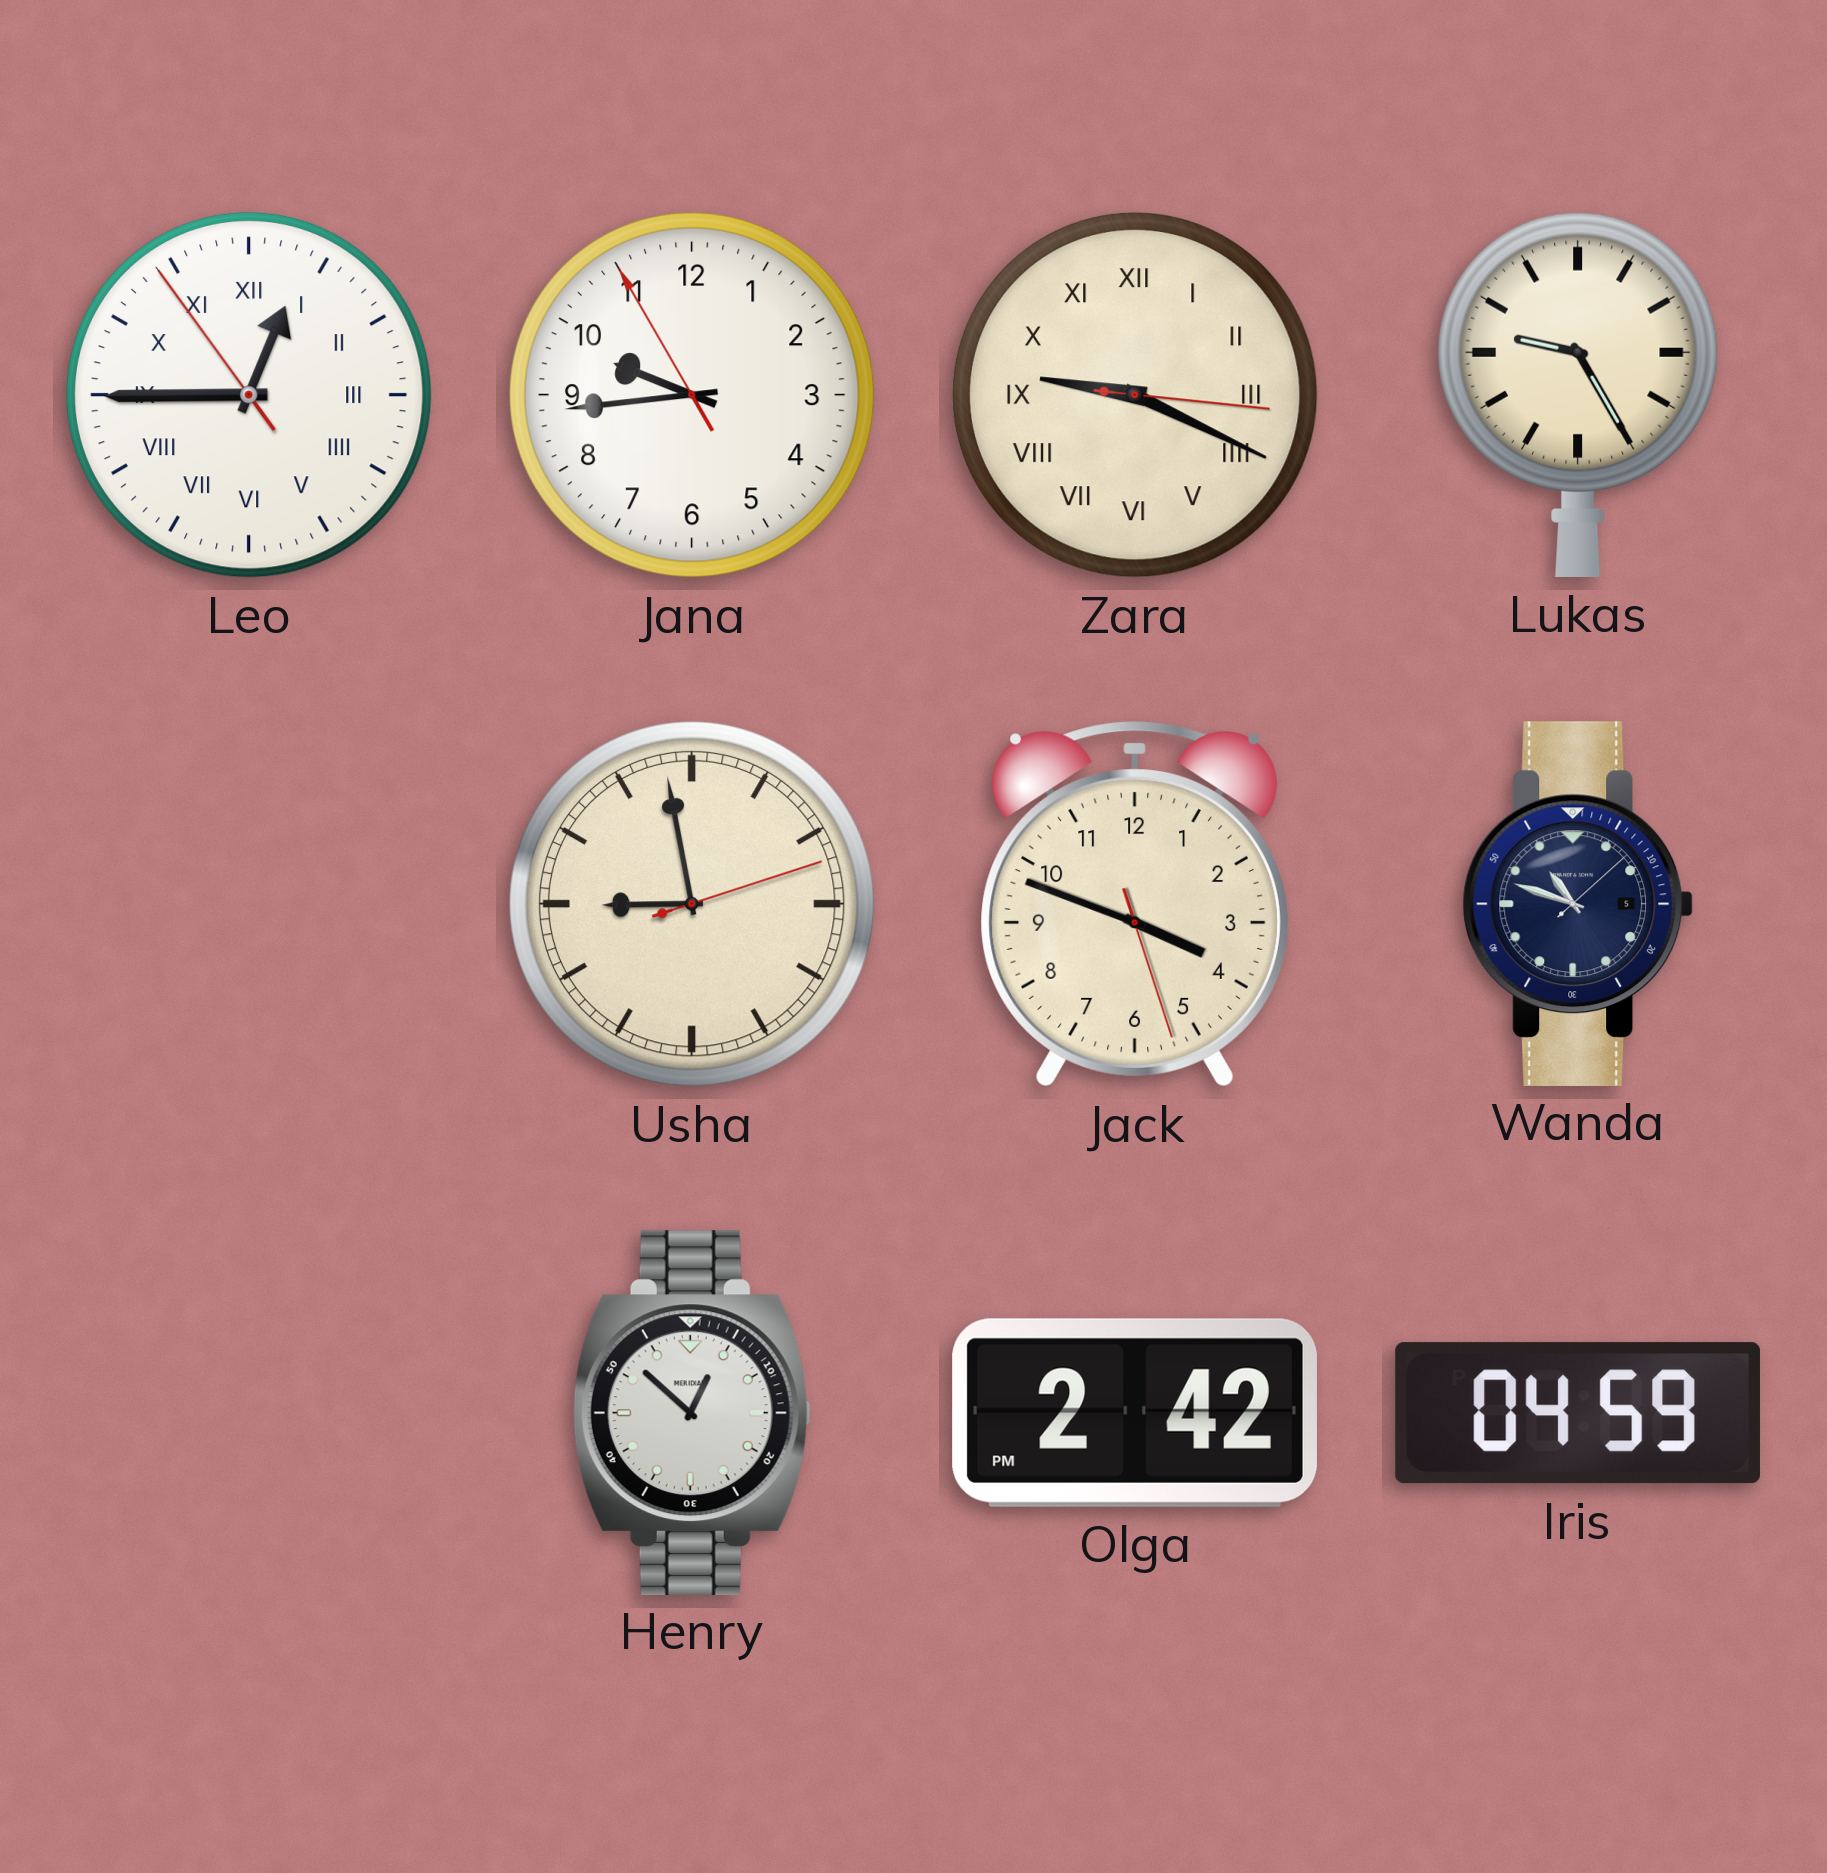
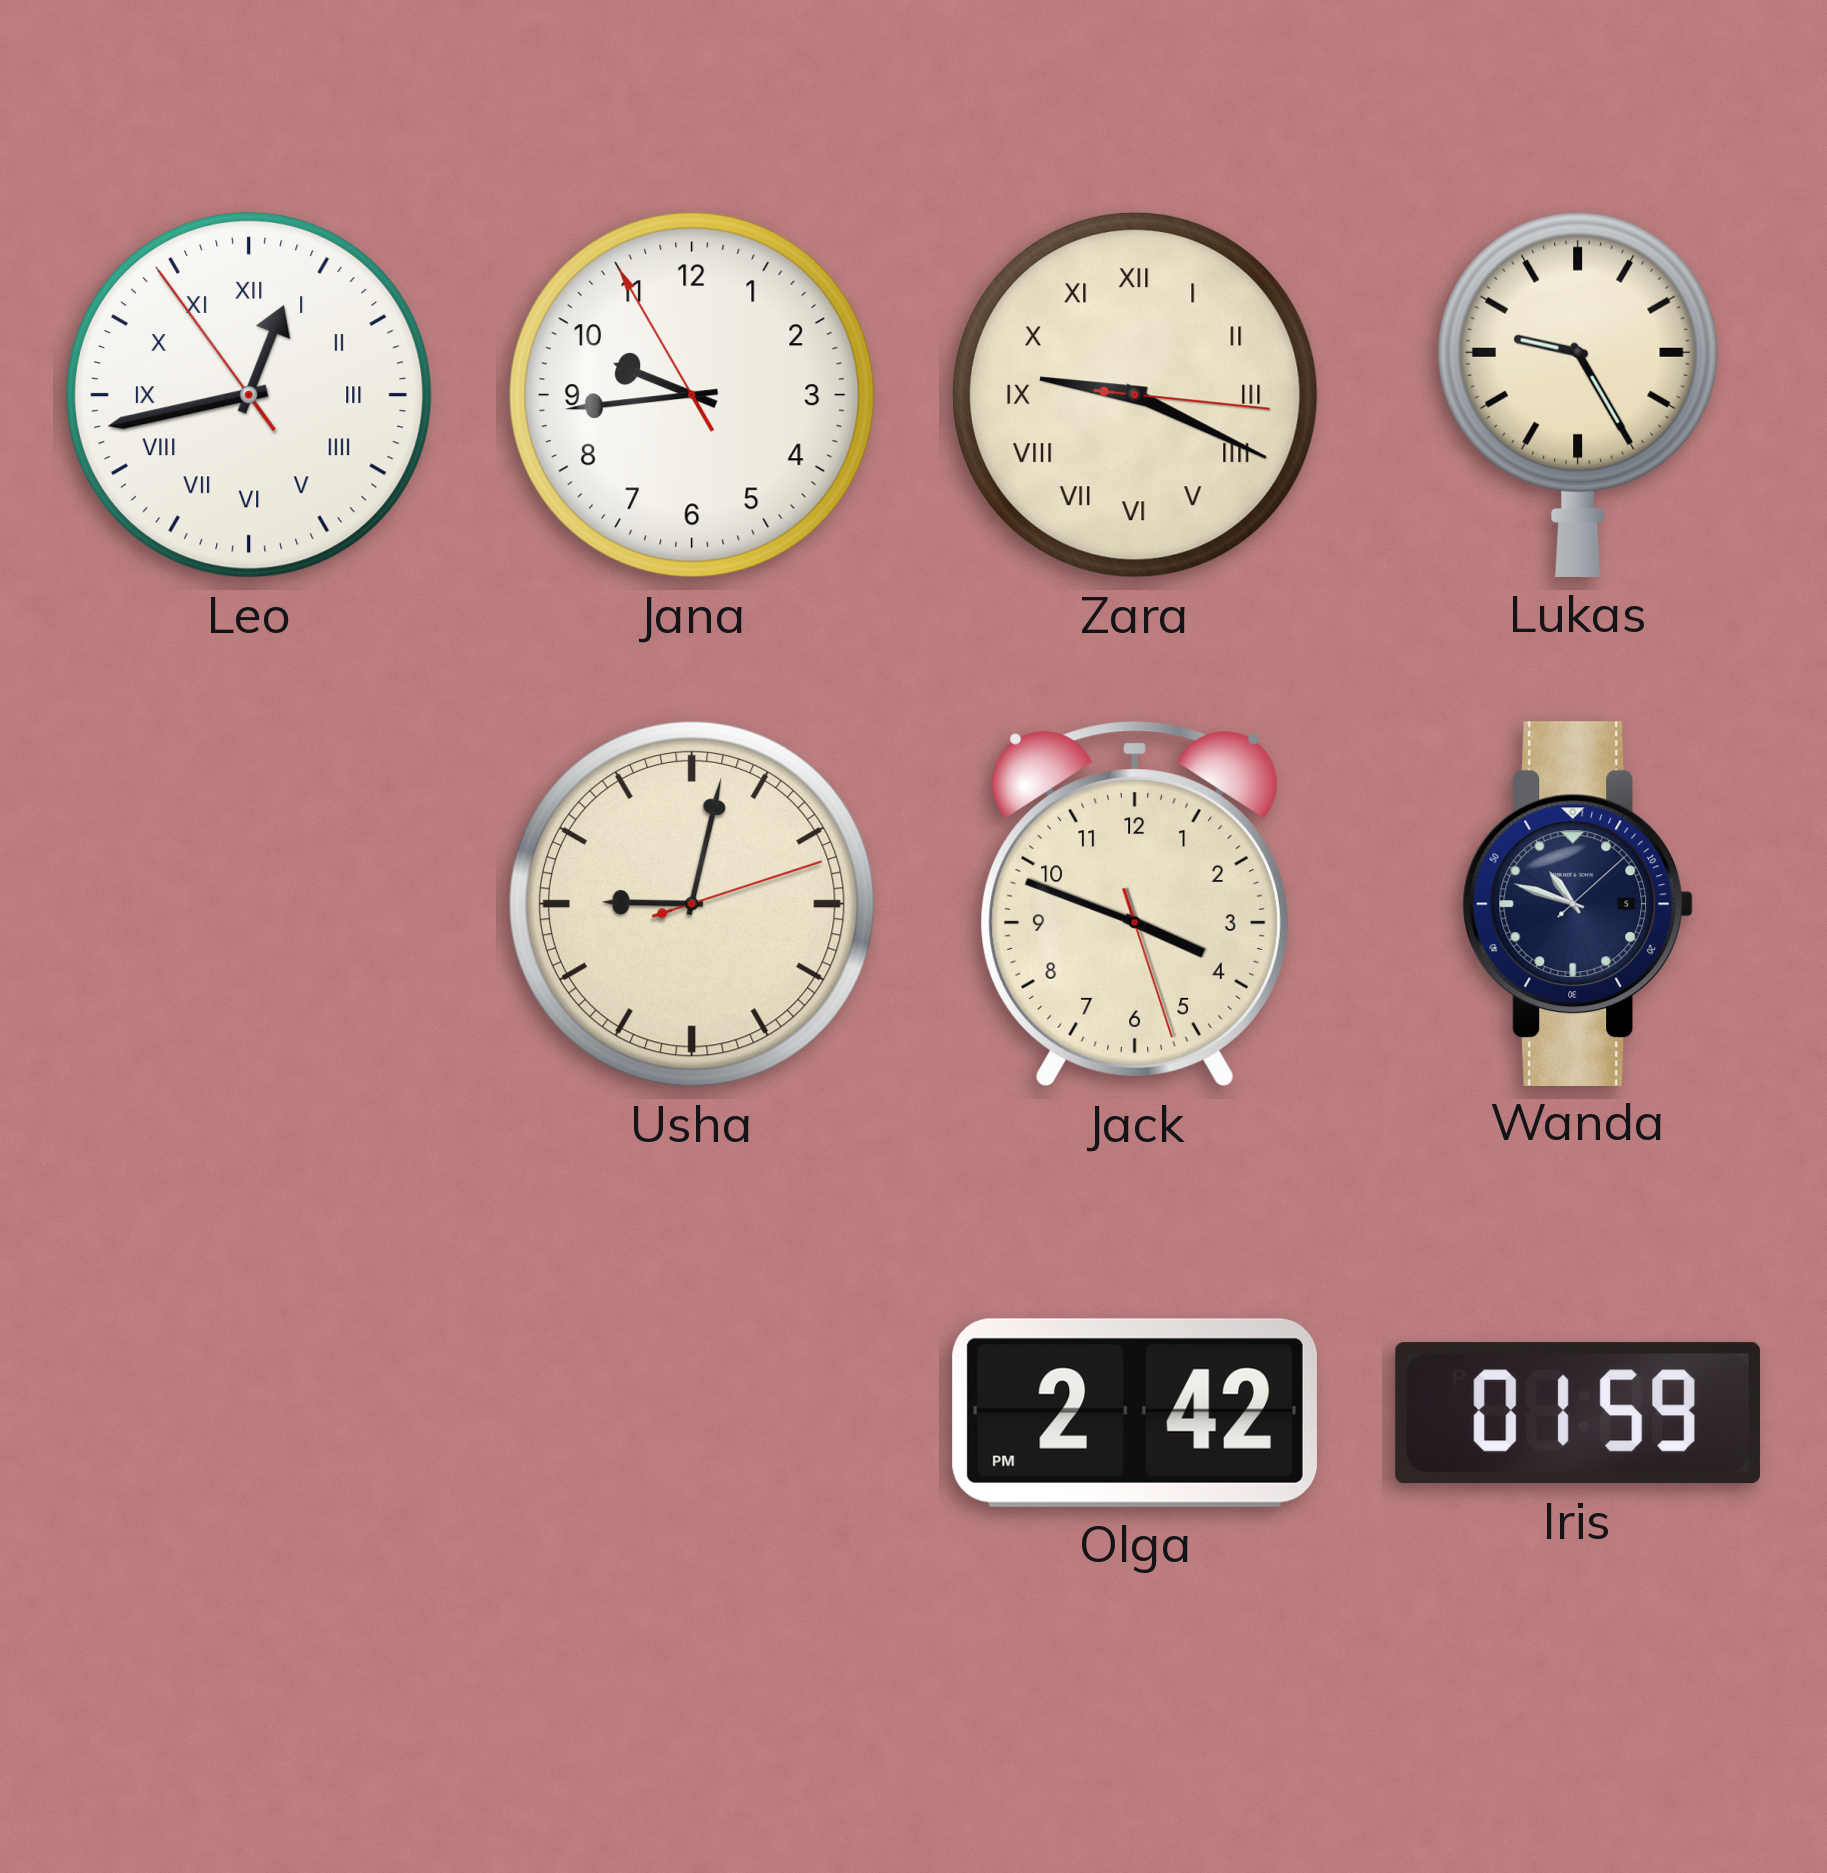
Leo: 12:44 -> 12:42
Usha: 8:58 -> 9:02
Henry: 12:52 -> none
Iris: 04:59 -> 01:59
